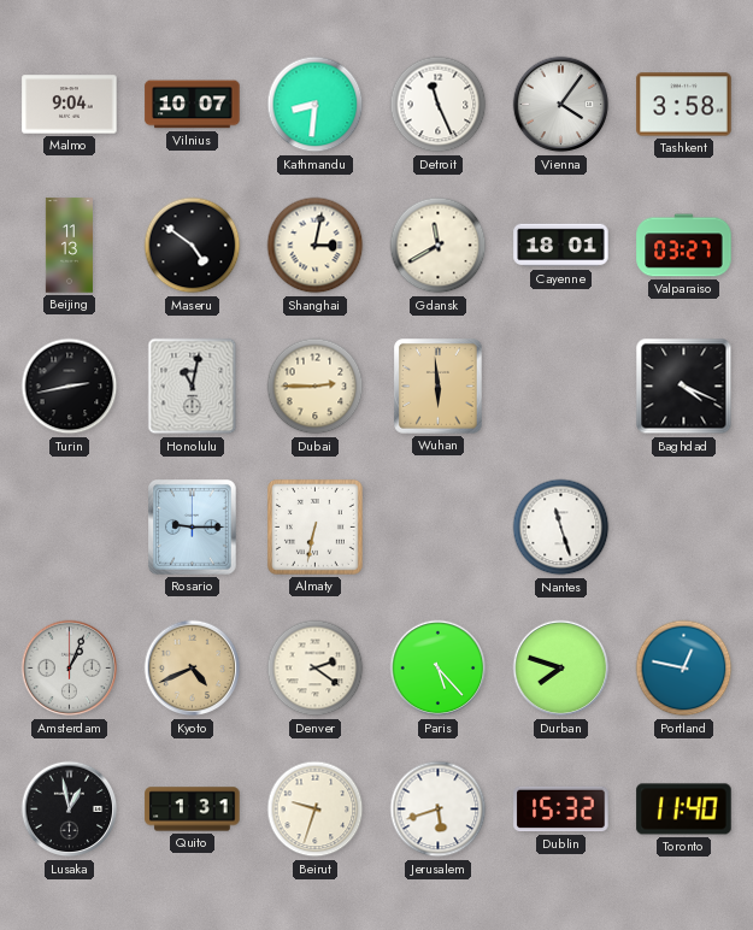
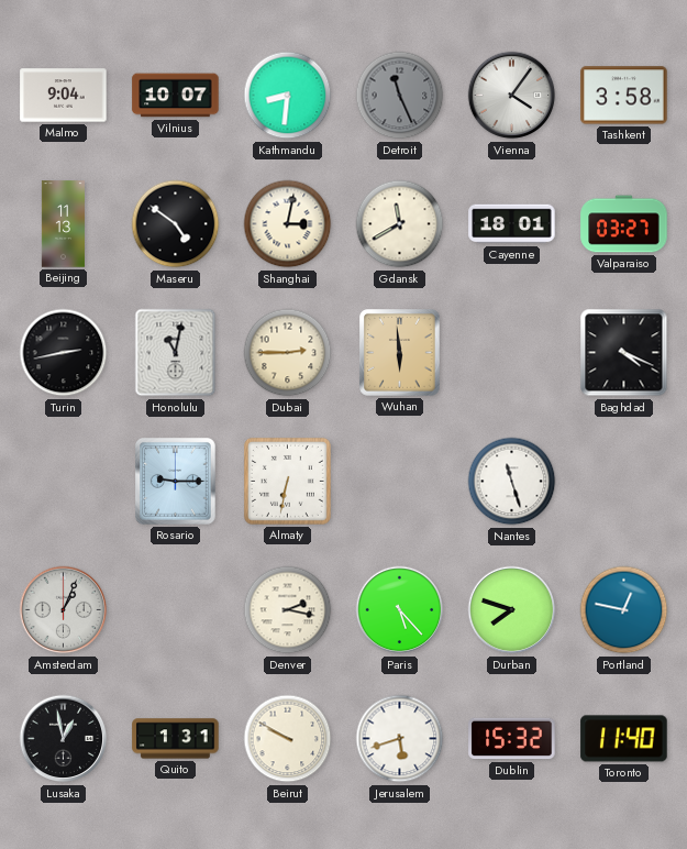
Detroit dial: white -> grey
Kyoto: 4:41 -> none
Denver: 2:21 -> 2:17
Beirut: 9:33 -> 9:50
